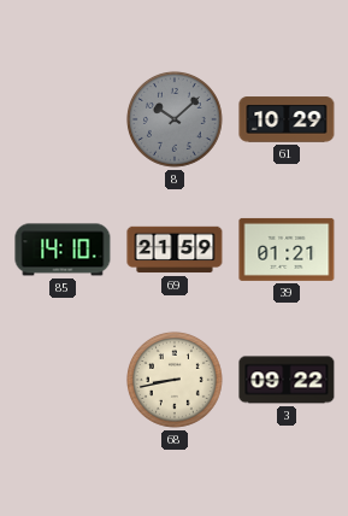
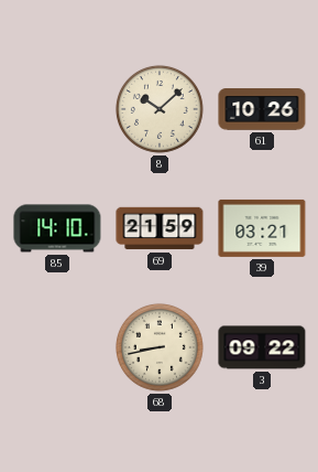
8 dial: grey -> cream
61: 10:29 -> 10:26
39: 01:21 -> 03:21
